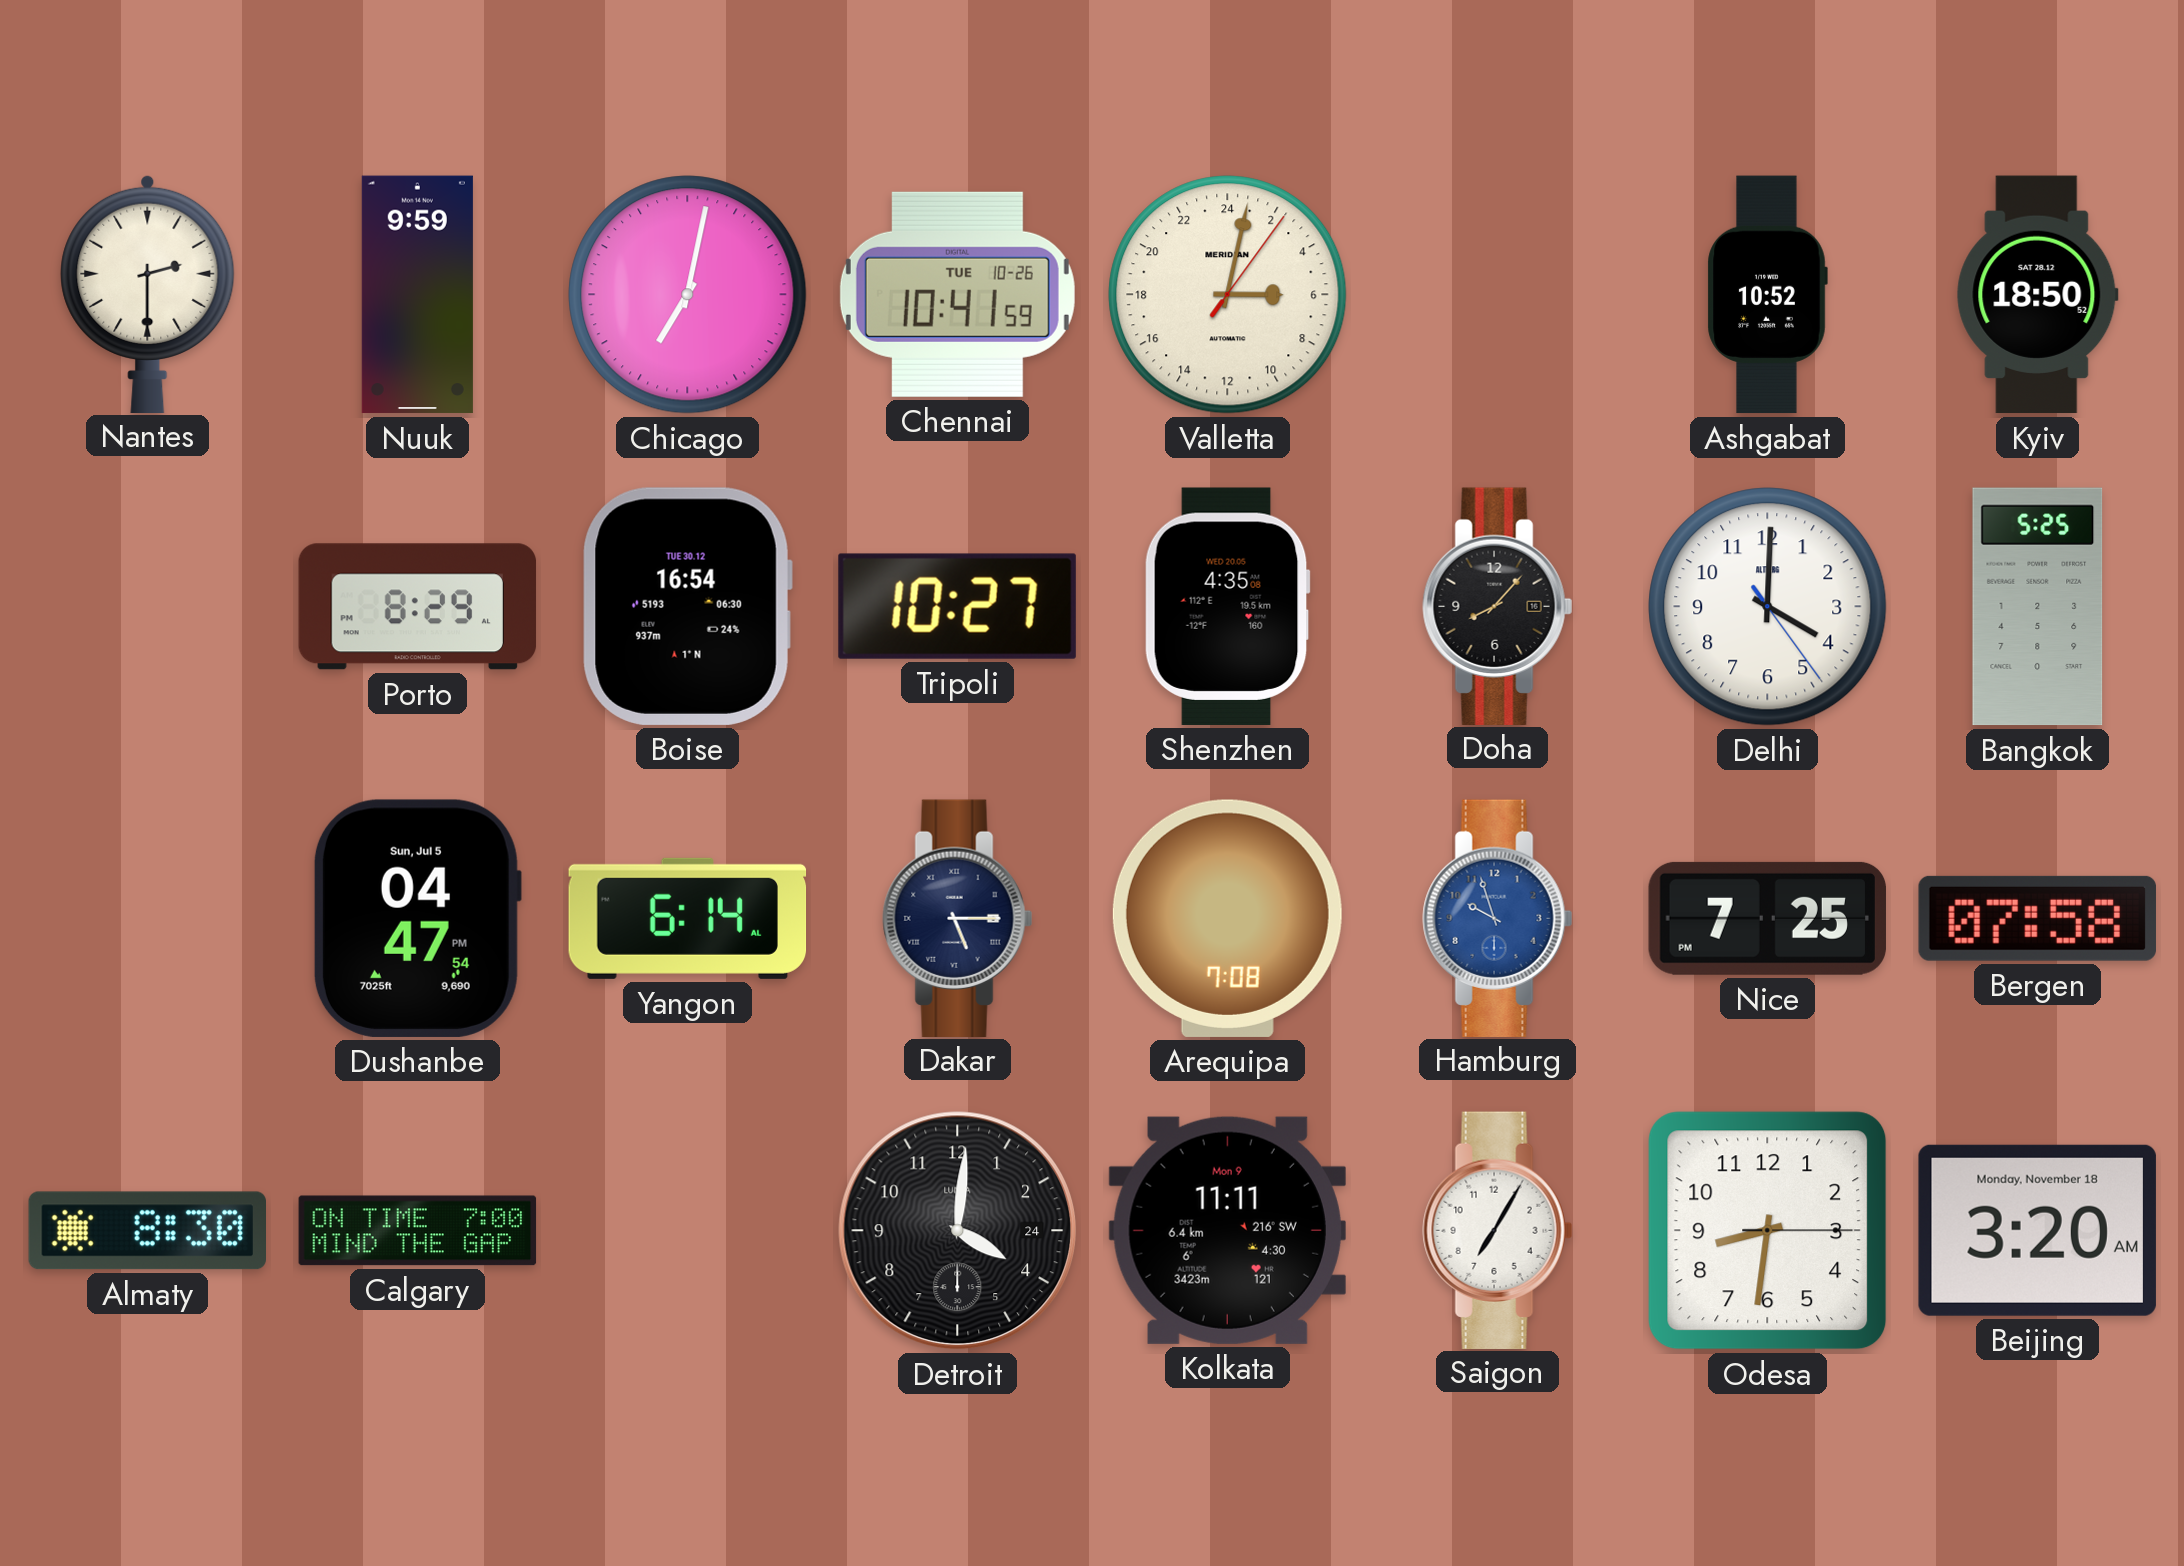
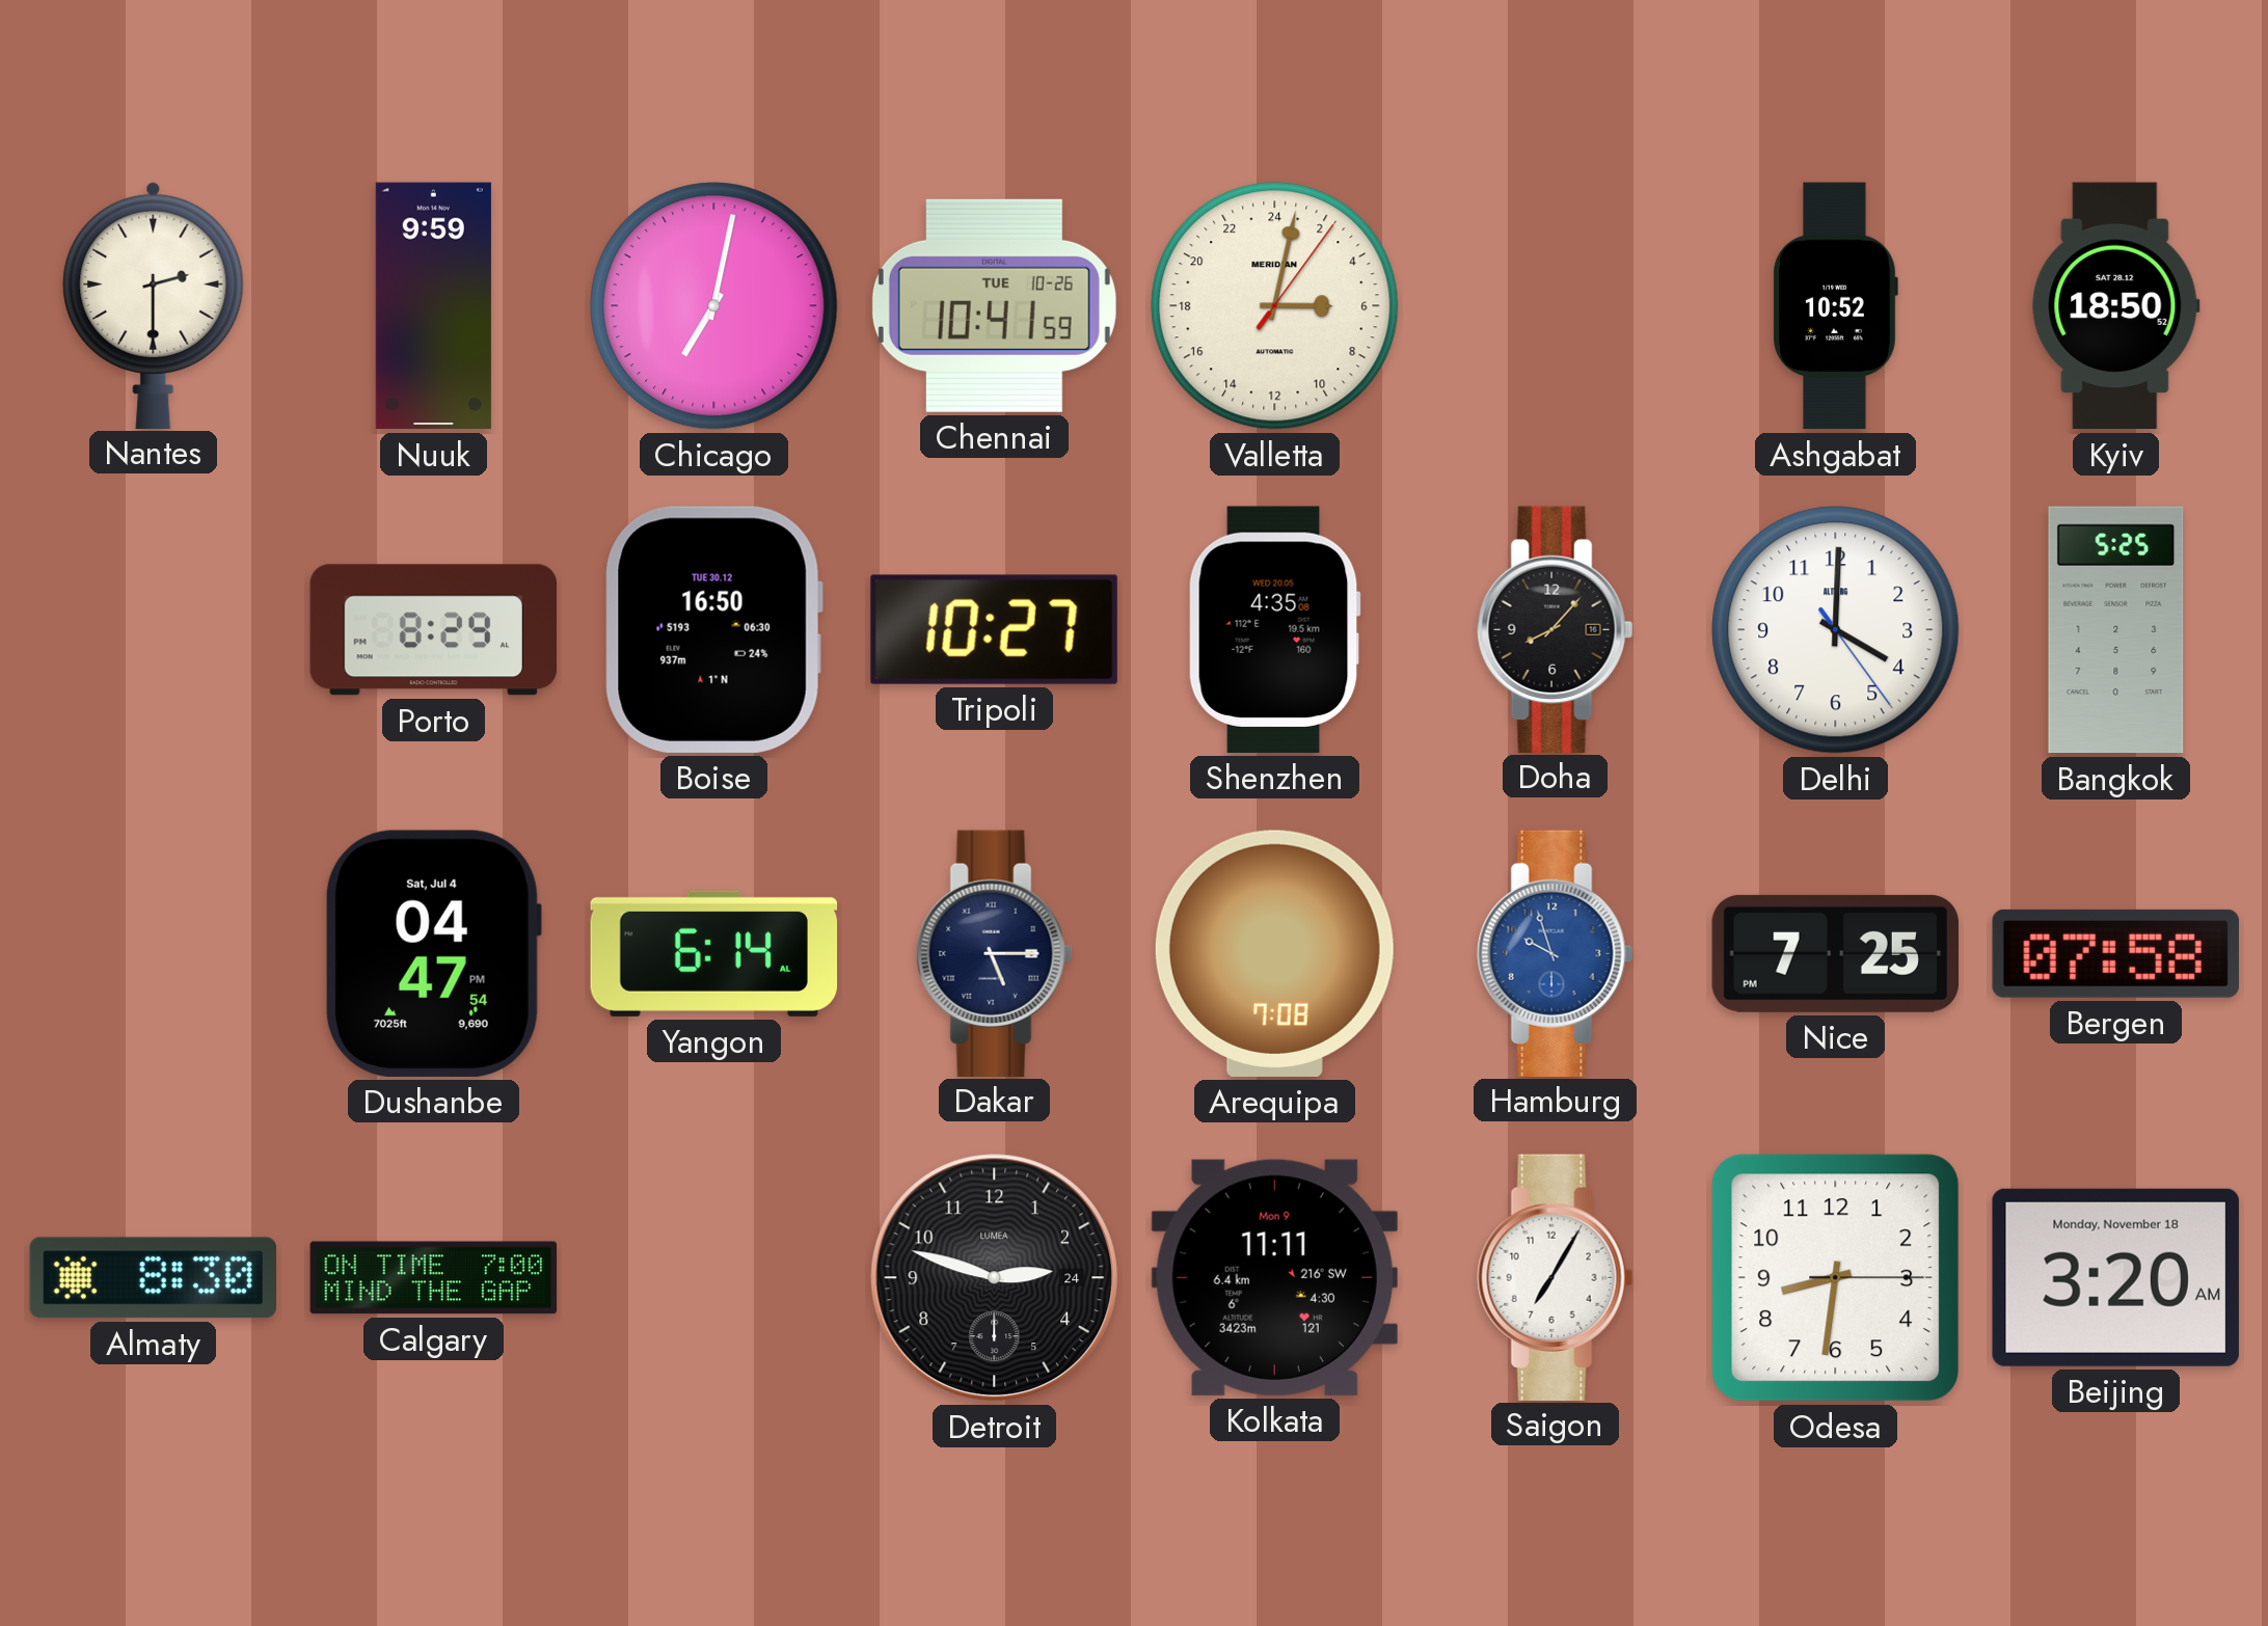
Boise: 16:54 -> 16:50
Dushanbe date: Sun, Jul 5 -> Sat, Jul 4
Detroit: 4:01 -> 2:48
